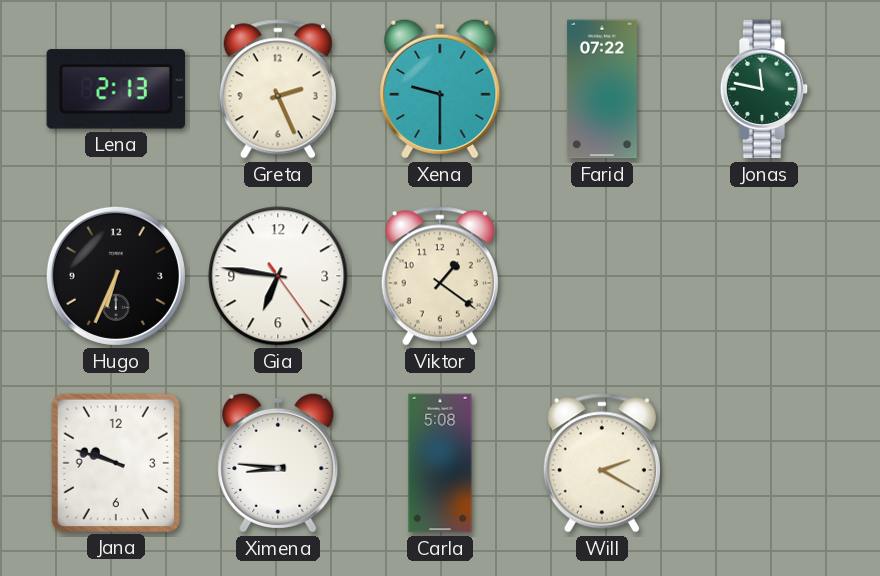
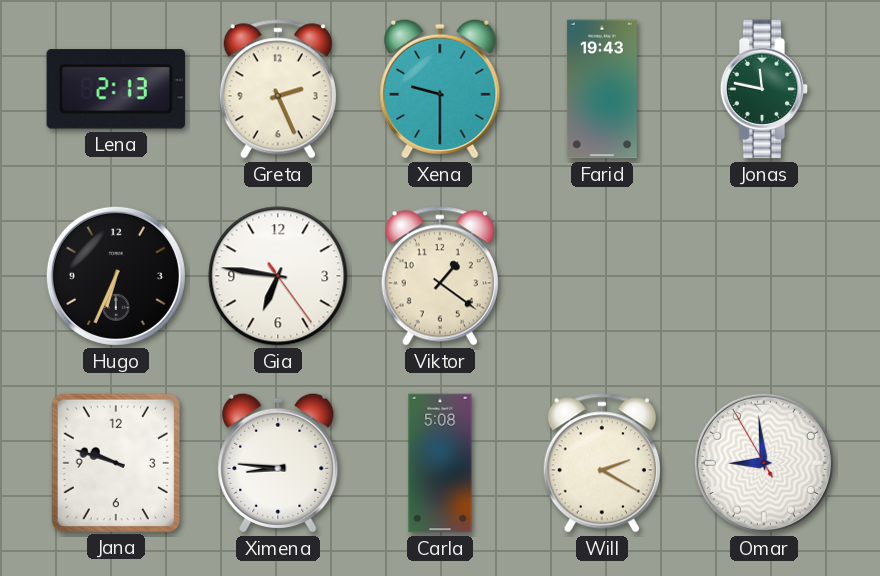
Farid: 07:22 -> 19:43
Omar: none -> 8:58
